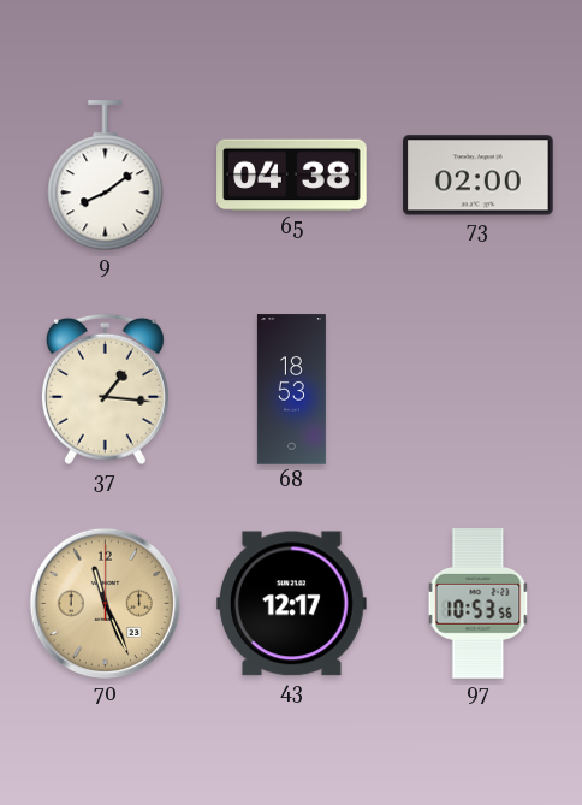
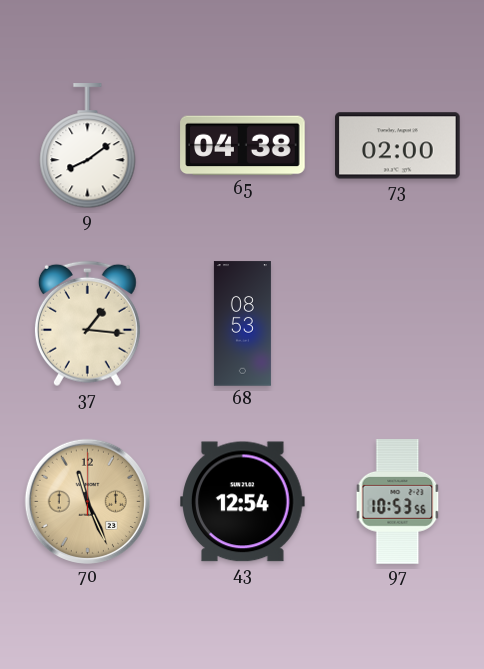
68: 18:53 -> 08:53
43: 12:17 -> 12:54
